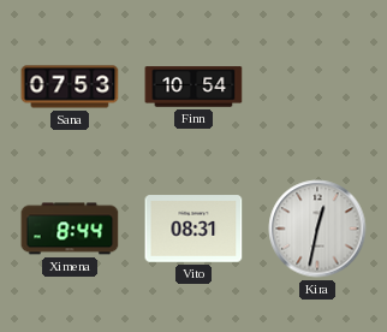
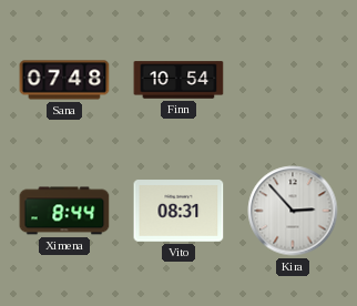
Sana: 07:53 -> 07:48
Kira: 12:32 -> 2:53
